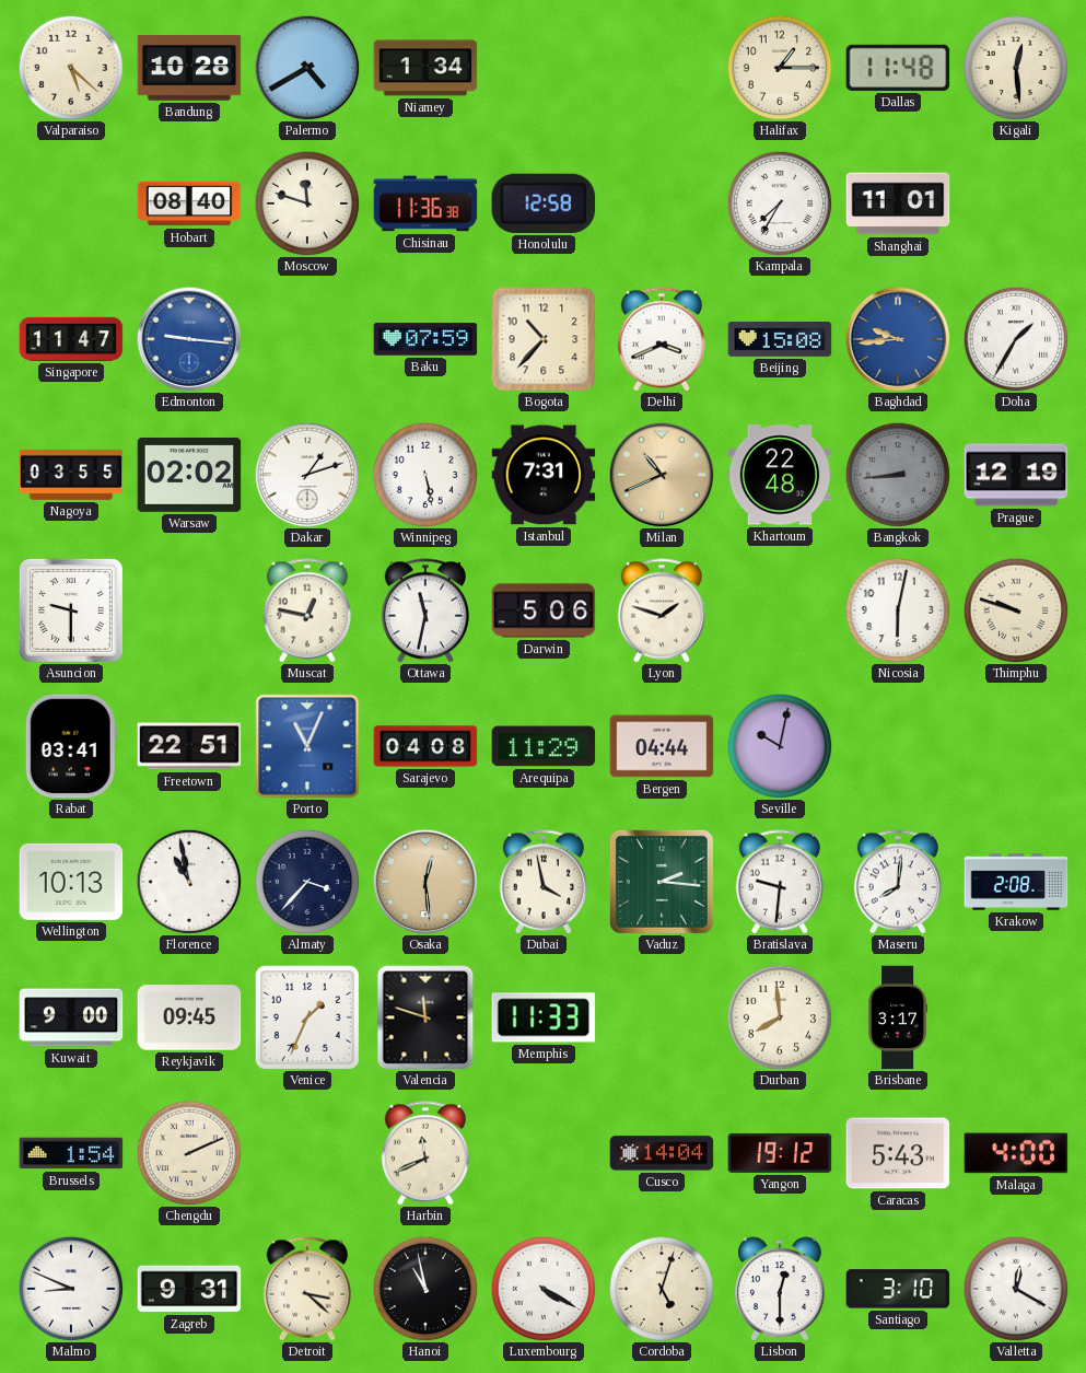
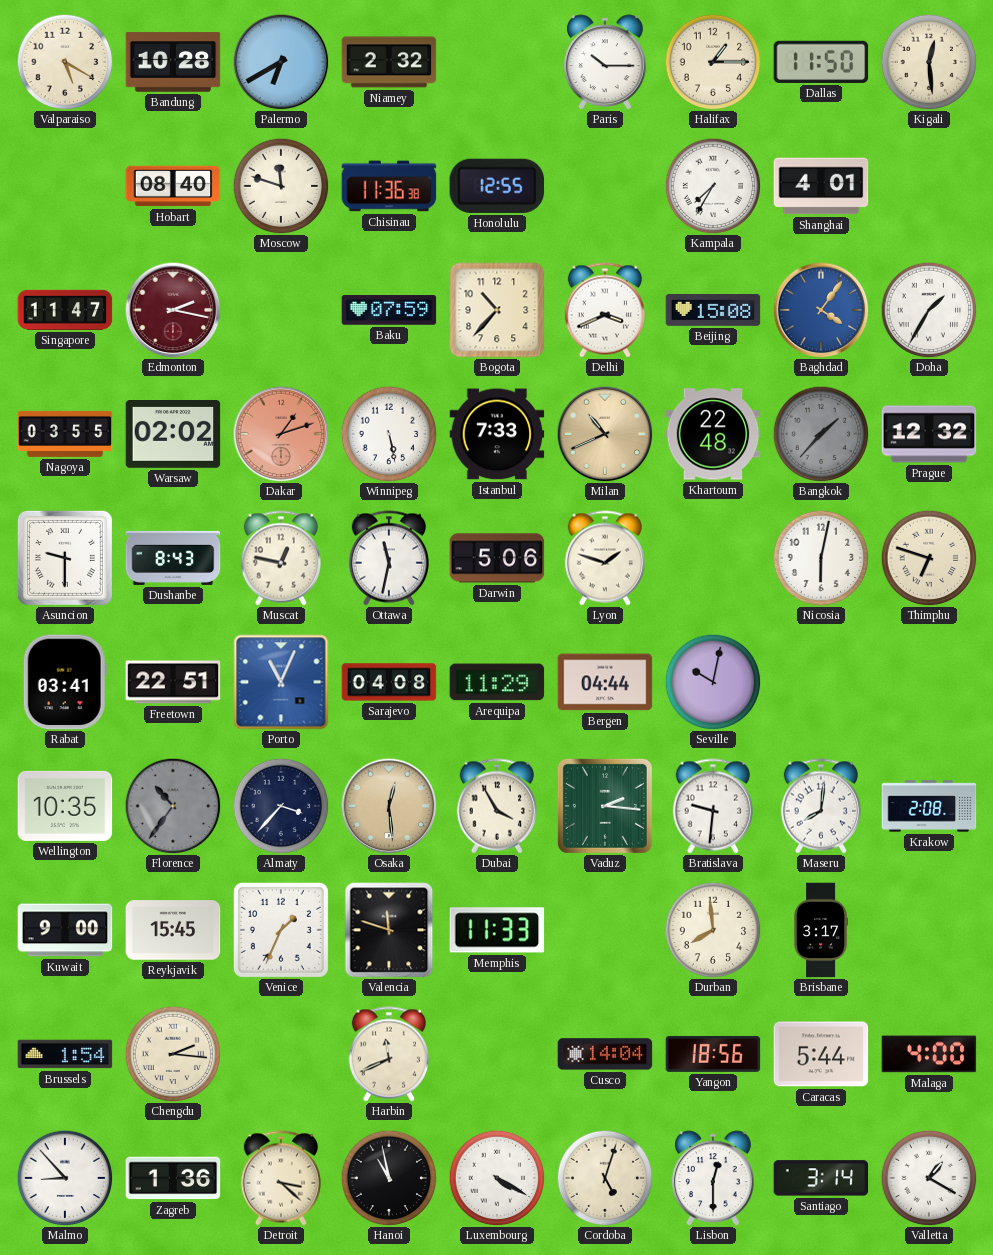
Valparaiso: 5:22 -> 5:20
Palermo: 4:40 -> 6:40
Niamey: 1:34 -> 2:32
Paris: none -> 10:15
Dallas: 11:48 -> 11:50
Honolulu: 12:58 -> 12:55
Shanghai: 11:01 -> 4:01
Edmonton: 9:16 -> 2:17
Edmonton dial: blue -> burgundy
Baghdad: 9:44 -> 4:06
Dakar dial: white -> salmon
Istanbul: 7:31 -> 7:33
Bangkok: 8:44 -> 1:37
Prague: 12:19 -> 12:32
Dushanbe: none -> 8:43
Thimphu: 9:48 -> 6:48
Wellington: 10:13 -> 10:35
Florence: 10:58 -> 10:36
Florence dial: white -> grey
Dubai: 3:58 -> 3:55
Reykjavik: 09:45 -> 15:45
Chengdu: 2:11 -> 2:16
Yangon: 19:12 -> 18:56
Caracas: 5:43 -> 5:44
Malmo: 8:49 -> 8:53
Zagreb: 9:31 -> 1:36
Santiago: 3:10 -> 3:14
Valletta: 12:20 -> 1:20
